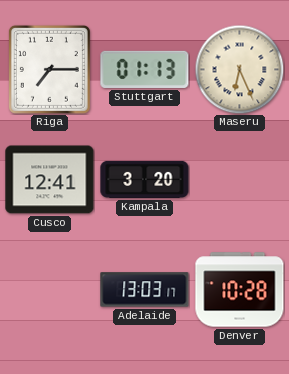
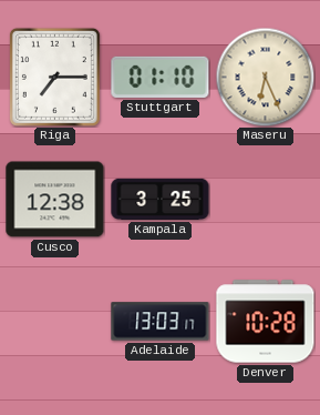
Stuttgart: 01:13 -> 01:10
Cusco: 12:41 -> 12:38
Kampala: 3:20 -> 3:25
